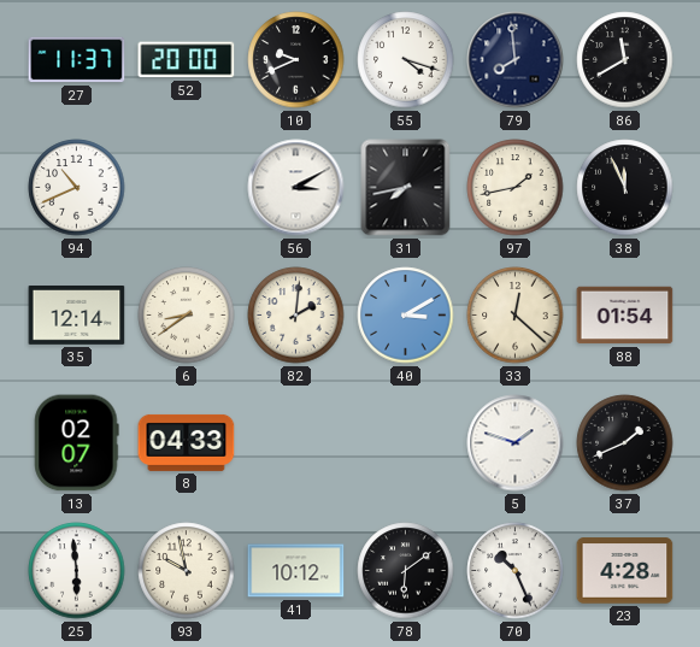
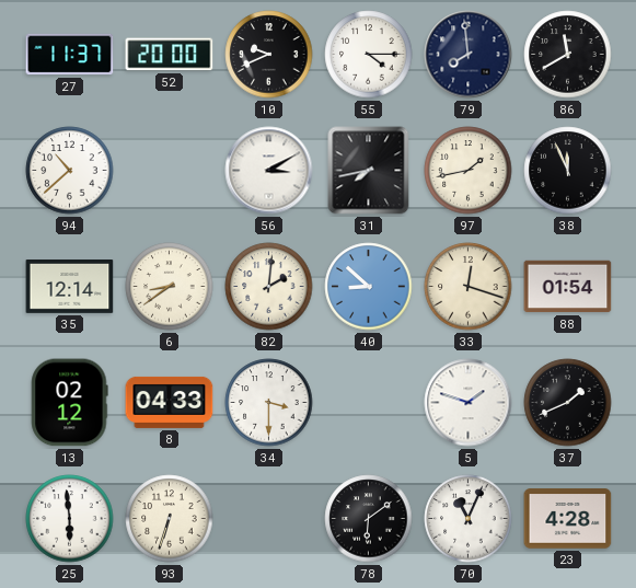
55: 4:18 -> 4:15
94: 10:41 -> 10:38
40: 3:10 -> 8:52
33: 12:22 -> 12:18
13: 02:07 -> 02:12
34: none -> 3:30
93: 9:58 -> 6:33
41: 10:12 -> none
70: 10:26 -> 11:04
